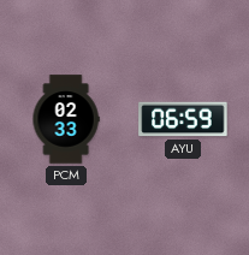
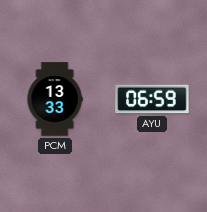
PCM: 02:33 -> 13:33
